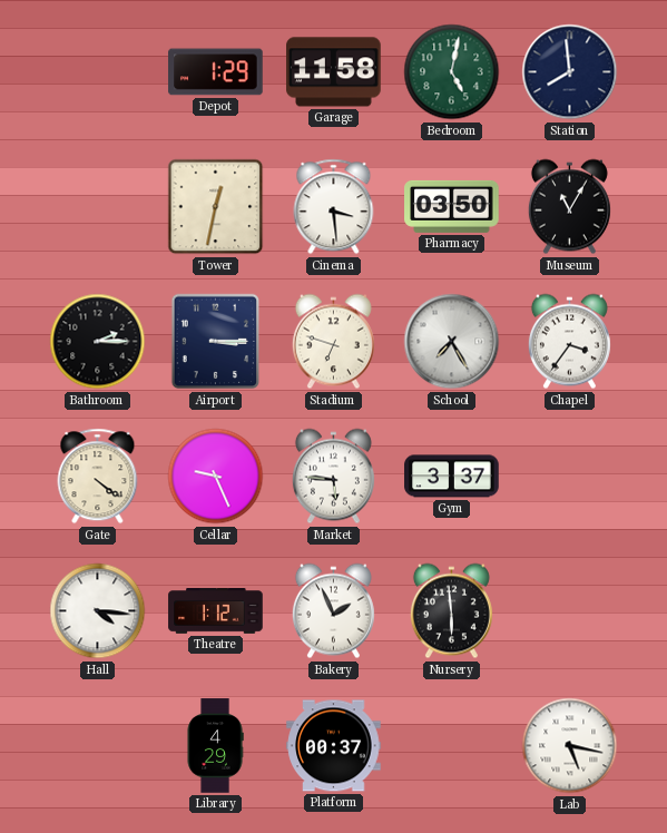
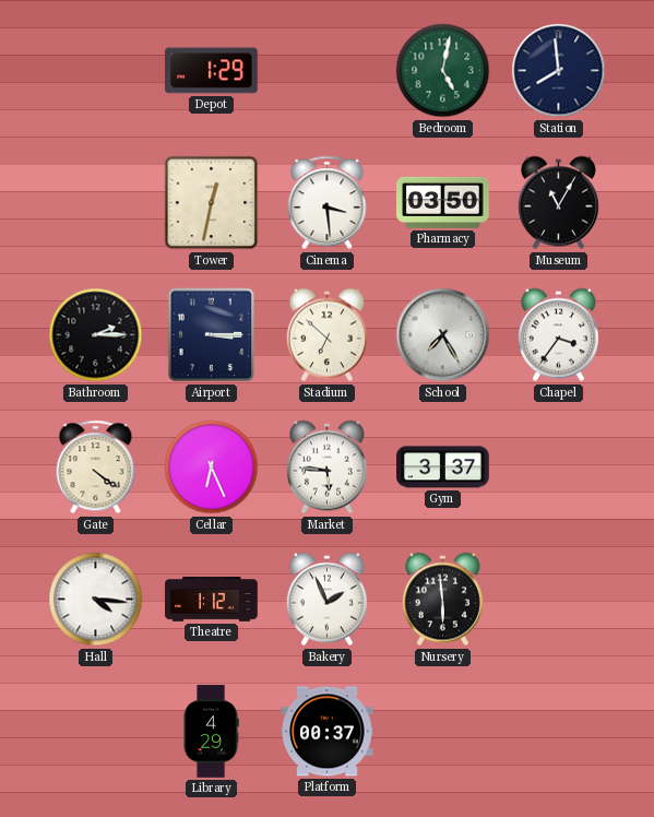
Garage: 11:58 -> none
Stadium: 6:48 -> 6:52
Cellar: 9:26 -> 6:26
Lab: 5:17 -> none
